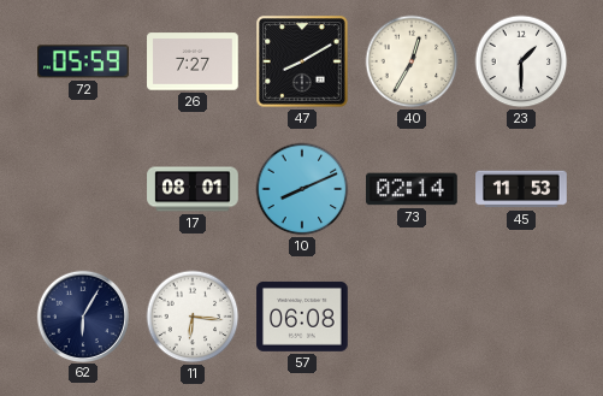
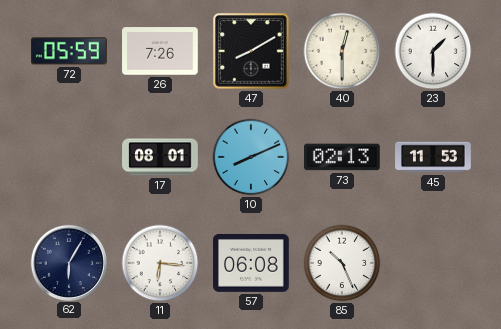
26: 7:27 -> 7:26
40: 12:35 -> 12:30
73: 02:14 -> 02:13
85: none -> 10:26
